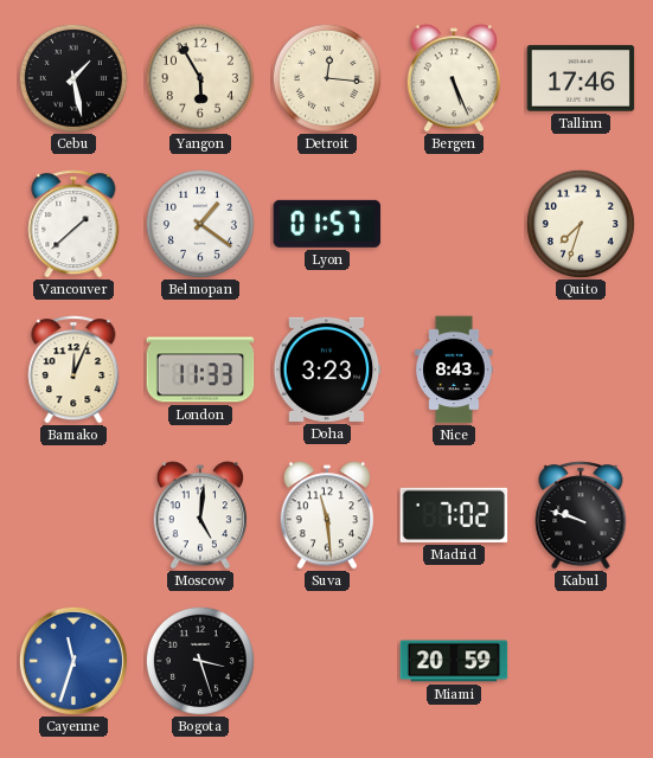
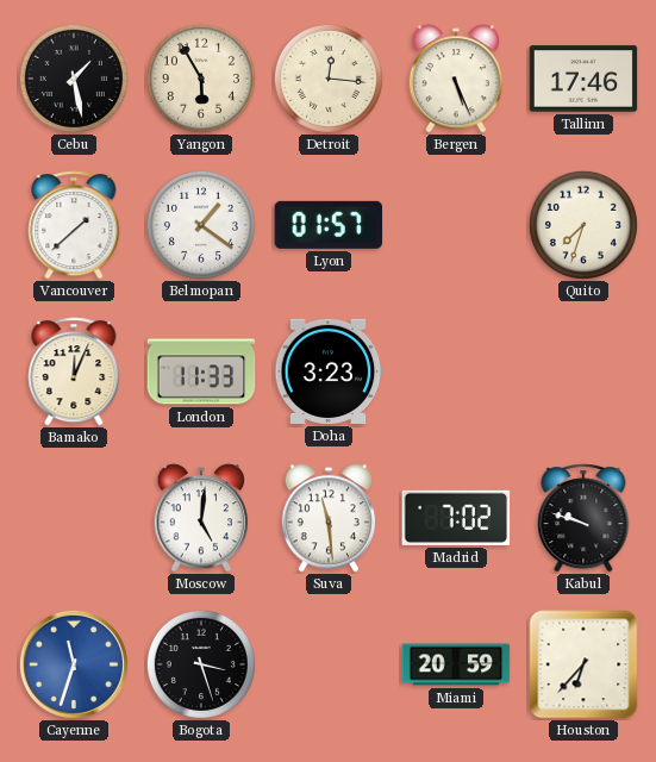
Nice: 8:43 -> none
Houston: none -> 6:37
